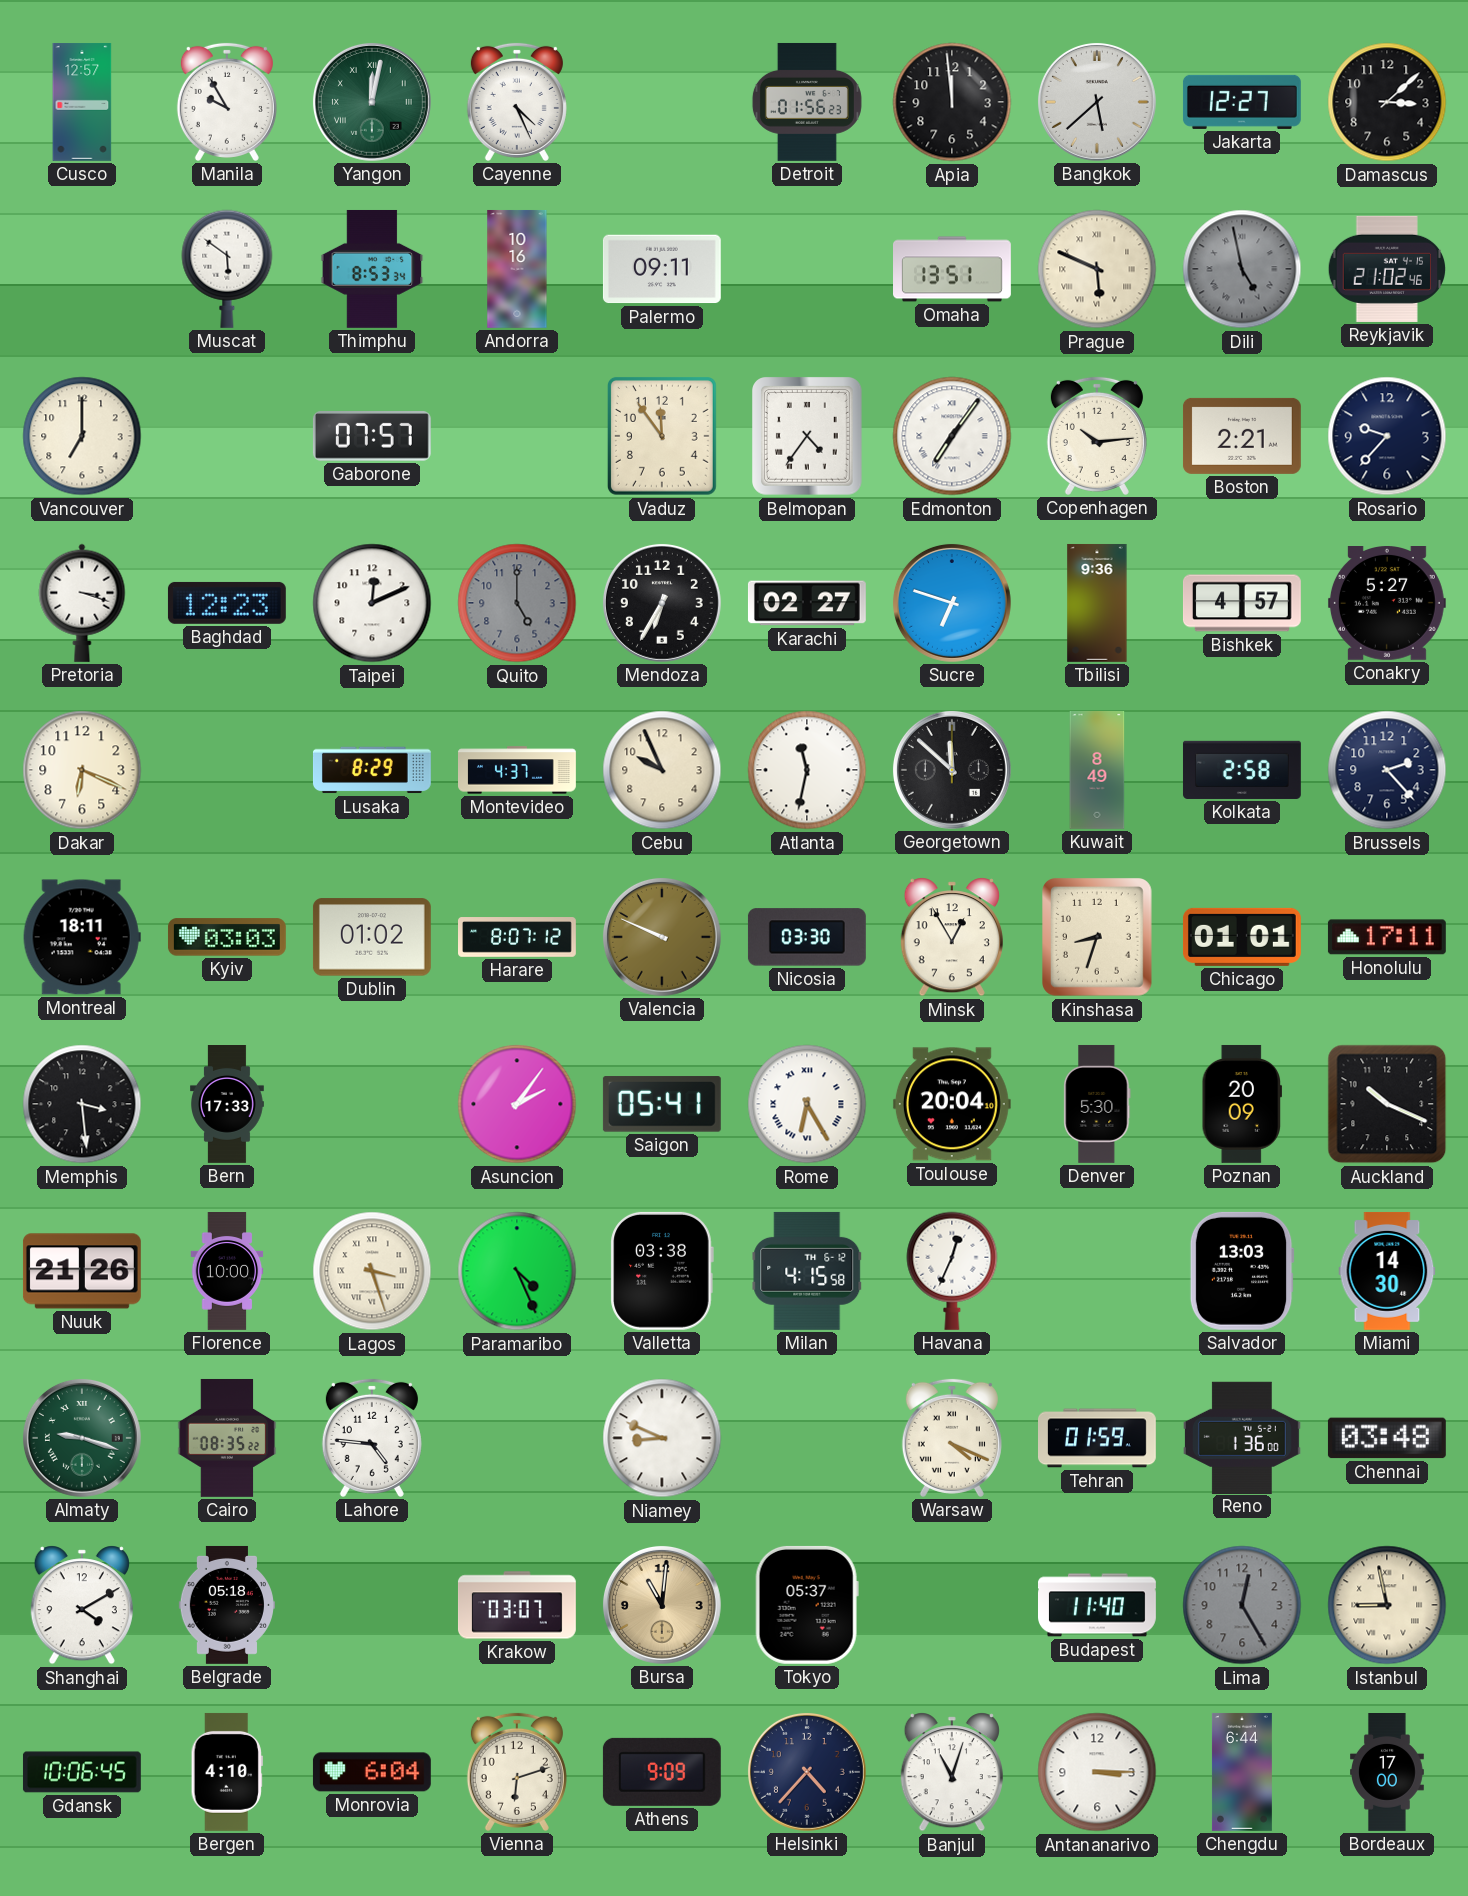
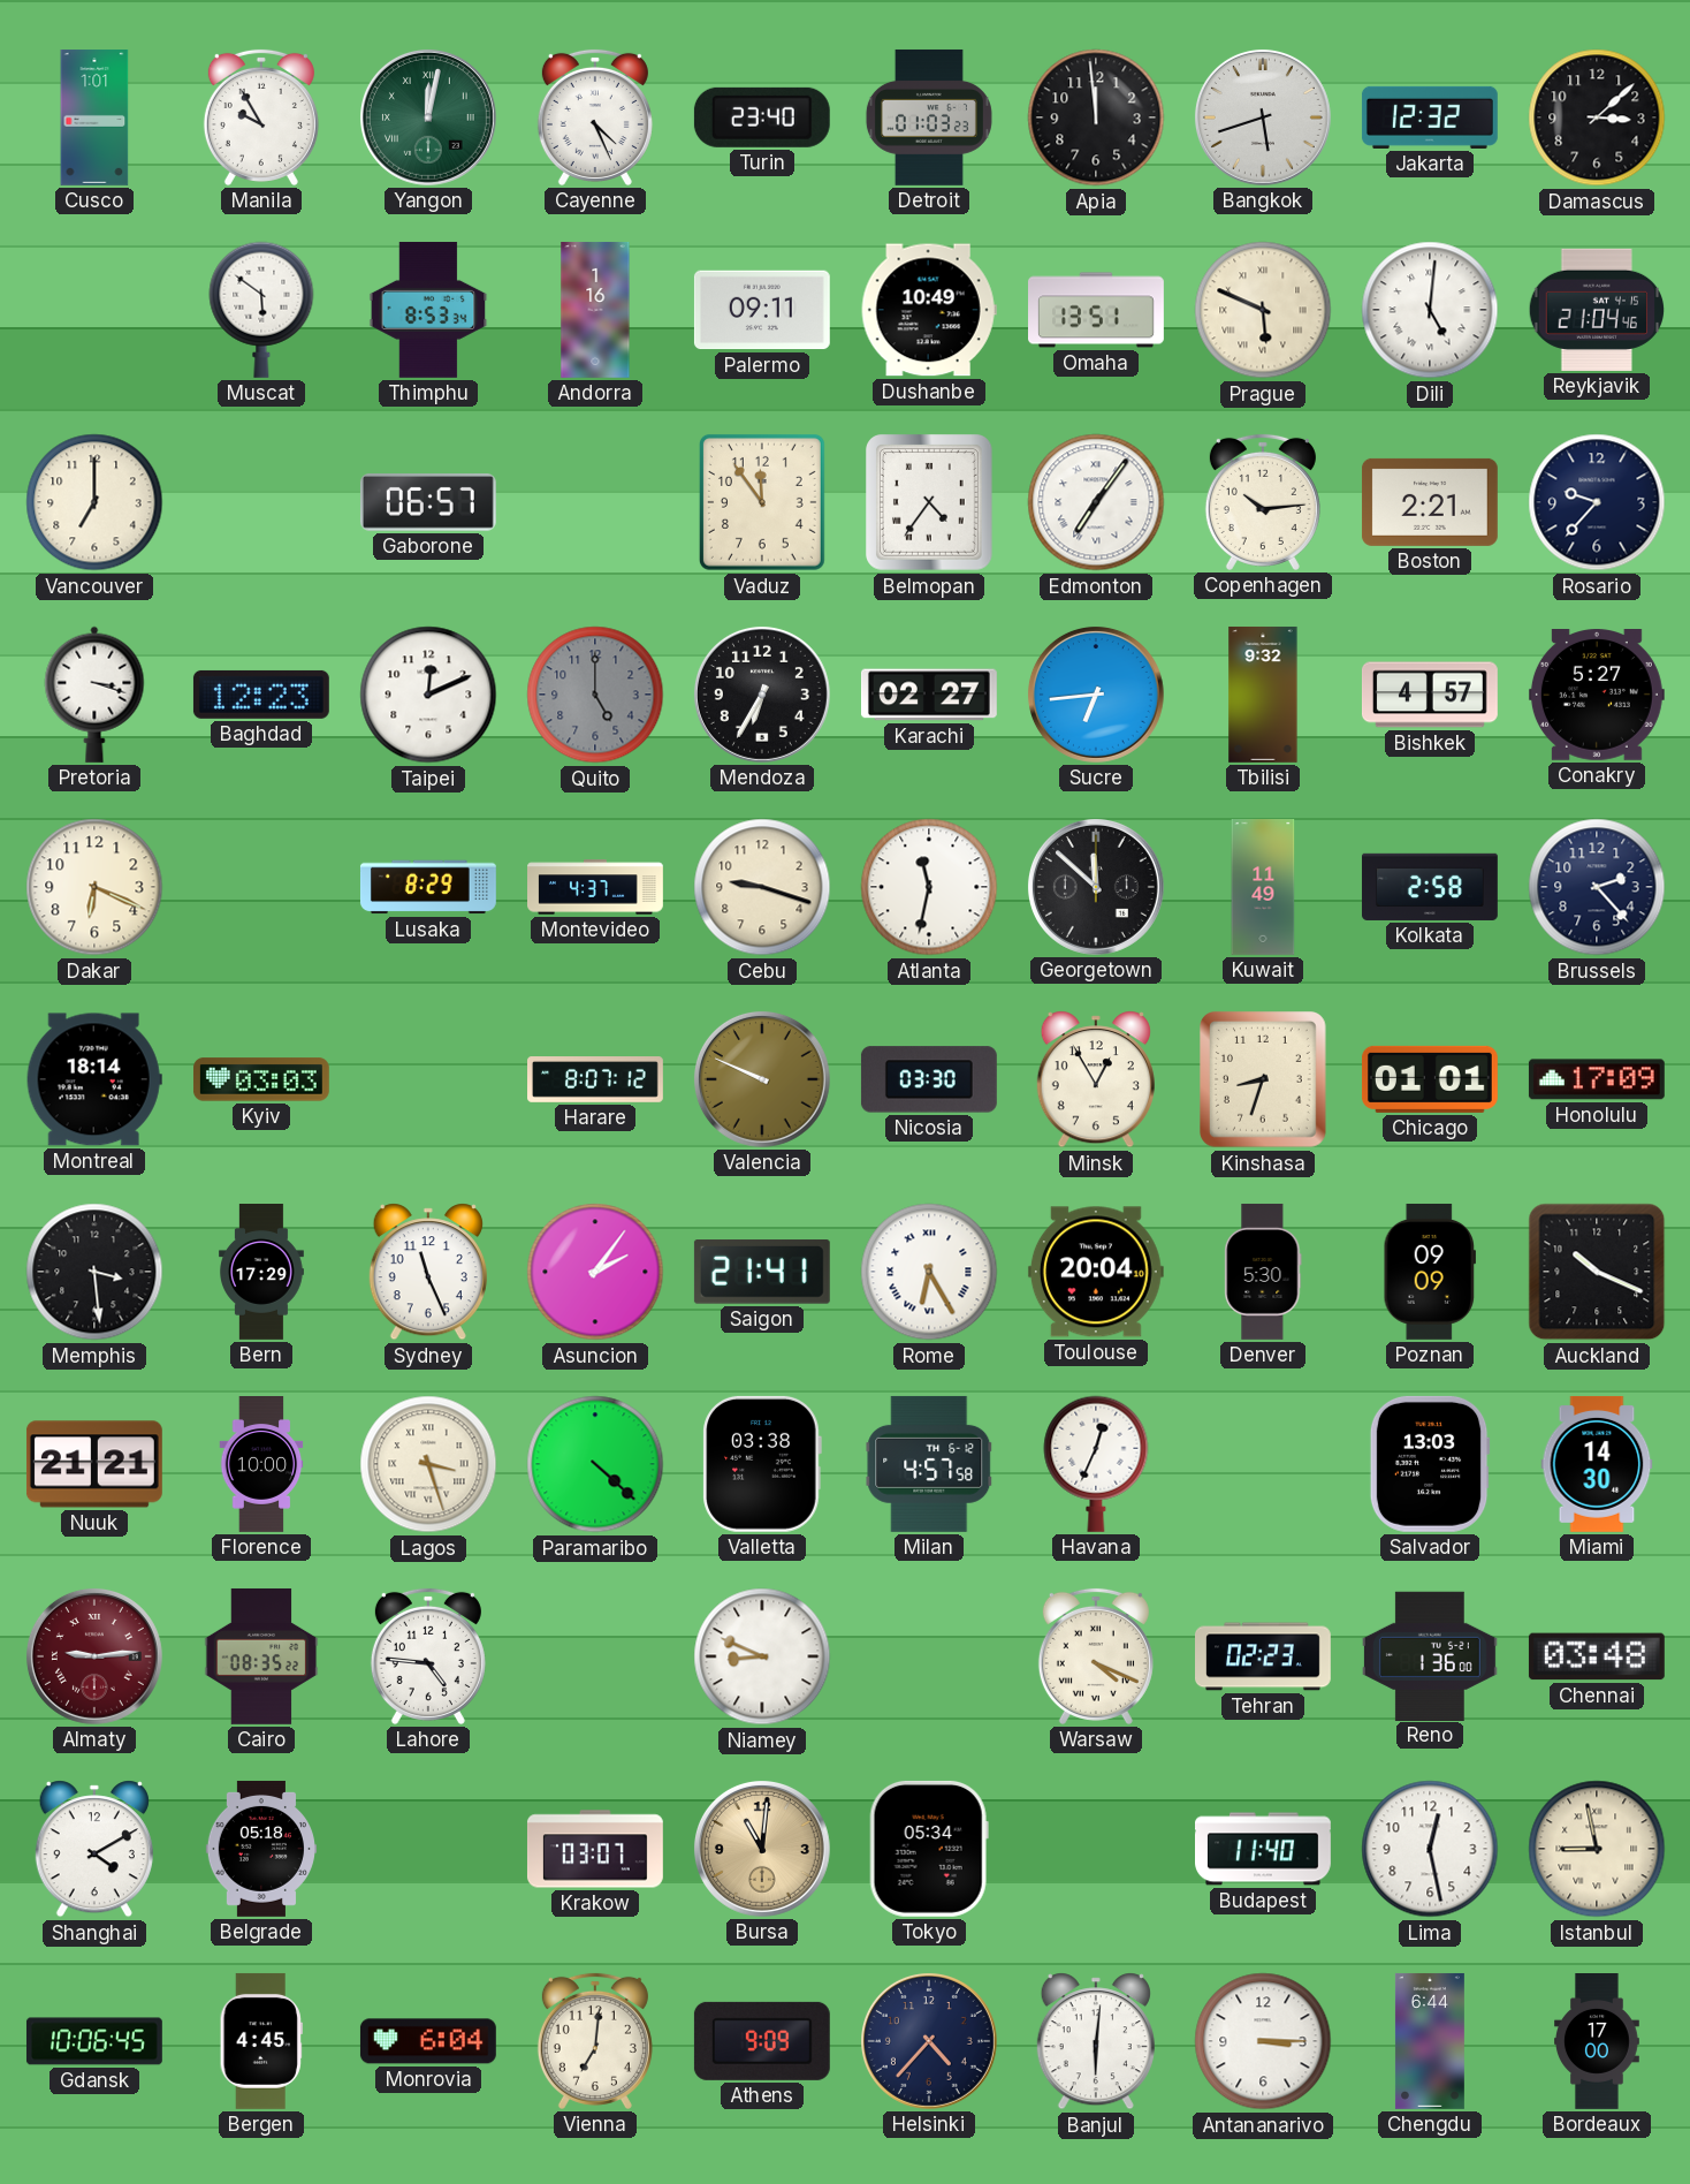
Cusco: 12:57 -> 1:01
Turin: none -> 23:40
Detroit: 01:56 -> 01:03
Bangkok: 5:38 -> 5:42
Jakarta: 12:27 -> 12:32
Andorra: 10:16 -> 1:16
Dushanbe: none -> 10:49
Dili: 4:58 -> 5:01
Dili dial: grey -> white
Reykjavik: 21:02 -> 21:04
Gaborone: 07:57 -> 06:57
Sucre: 6:48 -> 6:44
Tbilisi: 9:36 -> 9:32
Cebu: 9:56 -> 9:18
Kuwait: 8:49 -> 11:49
Montreal: 18:11 -> 18:14
Dublin: 01:02 -> none
Honolulu: 17:11 -> 17:09
Bern: 17:33 -> 17:29
Sydney: none -> 11:26
Saigon: 05:41 -> 21:41
Poznan: 20:09 -> 09:09
Nuuk: 21:26 -> 21:21
Paramaribo: 4:26 -> 4:22
Milan: 4:15 -> 4:57
Almaty: 9:18 -> 9:14
Almaty dial: green -> burgundy
Tehran: 01:59 -> 02:23
Tokyo: 05:37 -> 05:34
Lima: 12:25 -> 12:28
Lima dial: grey -> white
Bergen: 4:10 -> 4:45
Vienna: 6:12 -> 7:01
Banjul: 11:03 -> 6:01
